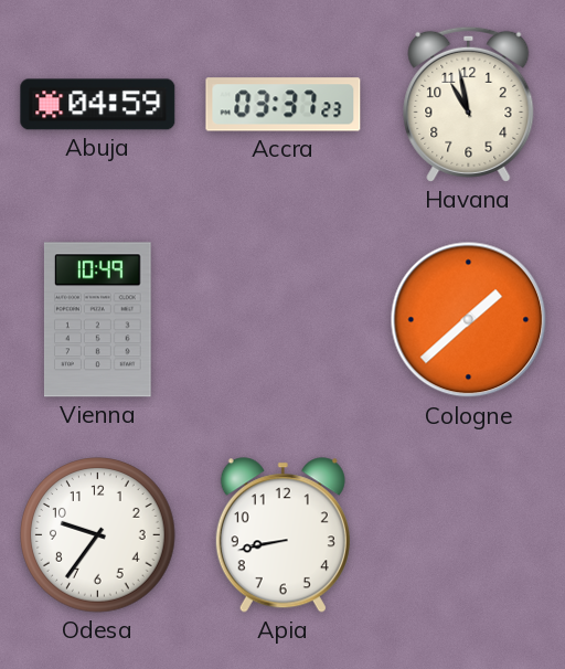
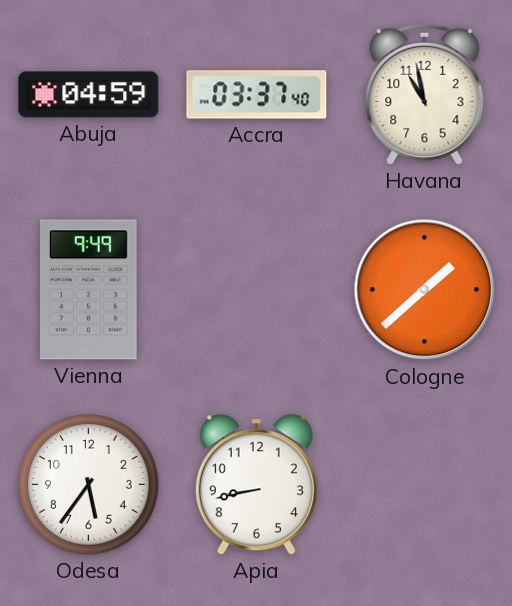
Accra: 03:37:23 -> 03:37:40
Vienna: 10:49 -> 9:49
Odesa: 9:36 -> 5:36
